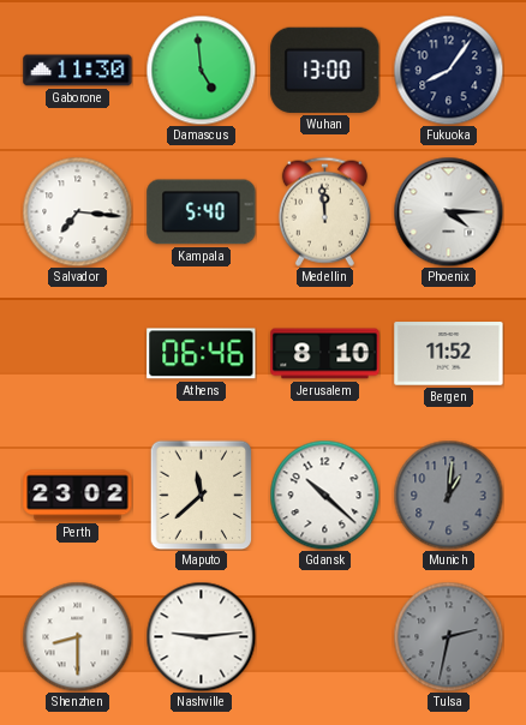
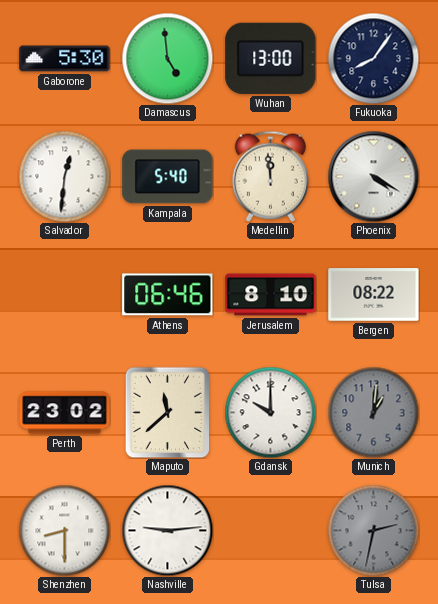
Gaborone: 11:30 -> 5:30
Salvador: 7:16 -> 12:31
Phoenix: 4:15 -> 4:20
Bergen: 11:52 -> 08:22
Gdansk: 10:22 -> 10:00
